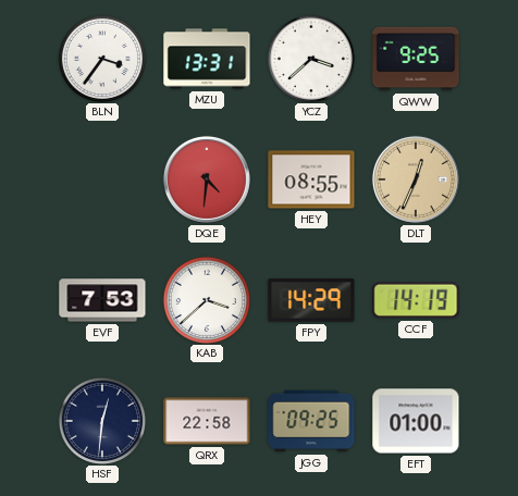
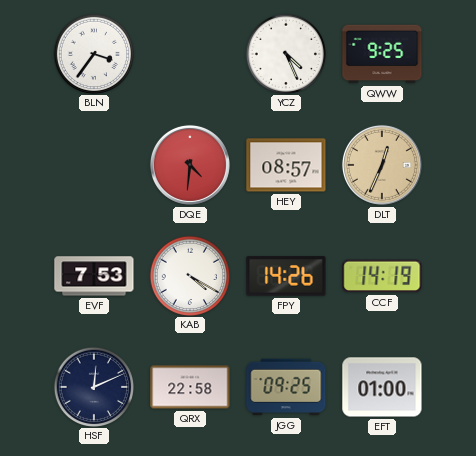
MZU: 13:31 -> none
YCZ: 3:38 -> 4:26
HEY: 08:55 -> 08:57
KAB: 3:38 -> 4:20
FPY: 14:29 -> 14:26
HSF: 12:31 -> 12:11
